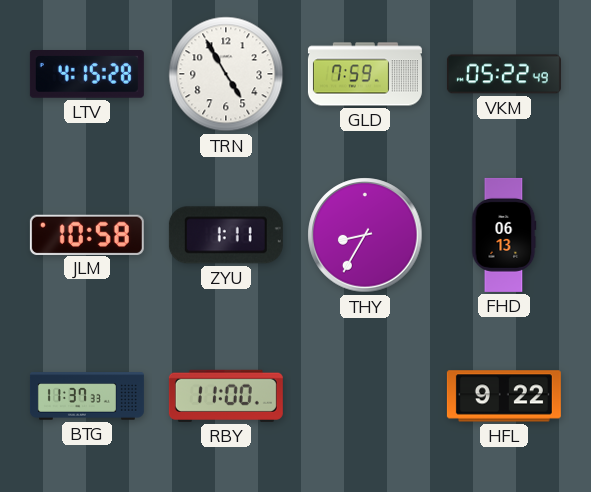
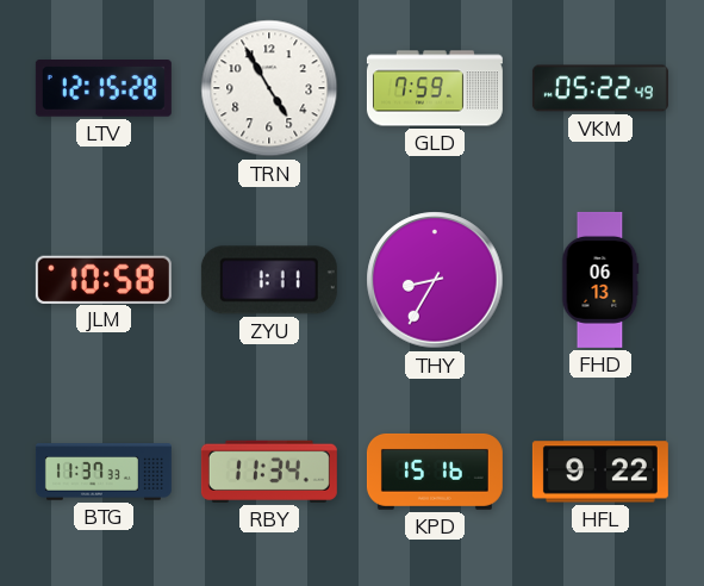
LTV: 4:15 -> 12:15
RBY: 11:00 -> 11:34
KPD: none -> 15:16
